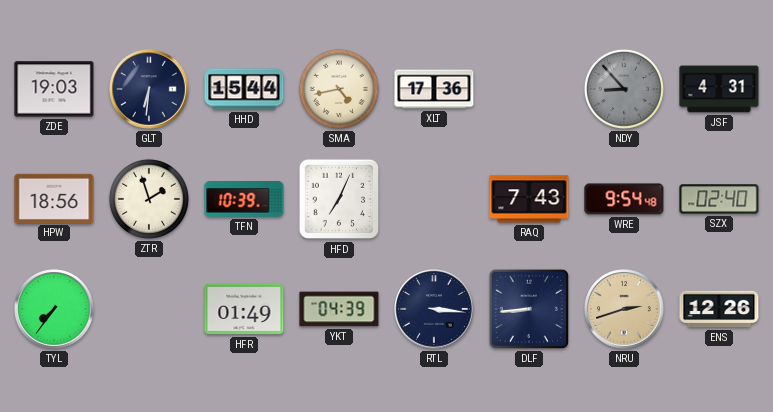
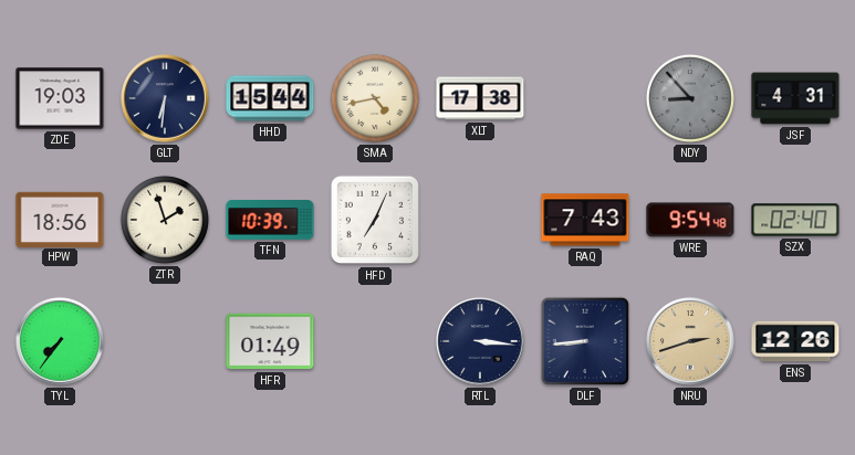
XLT: 17:36 -> 17:38
YKT: 04:39 -> none
